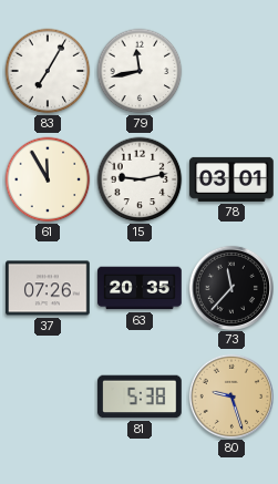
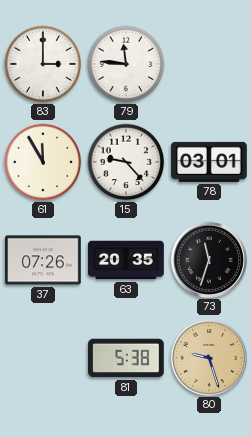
83: 7:05 -> 3:00
79: 11:43 -> 11:46
15: 9:13 -> 9:23
73: 11:37 -> 11:33
